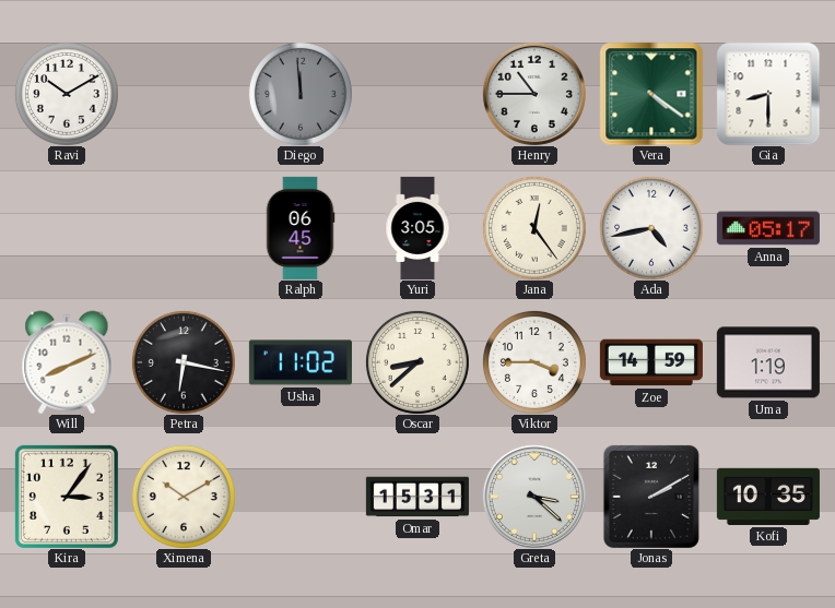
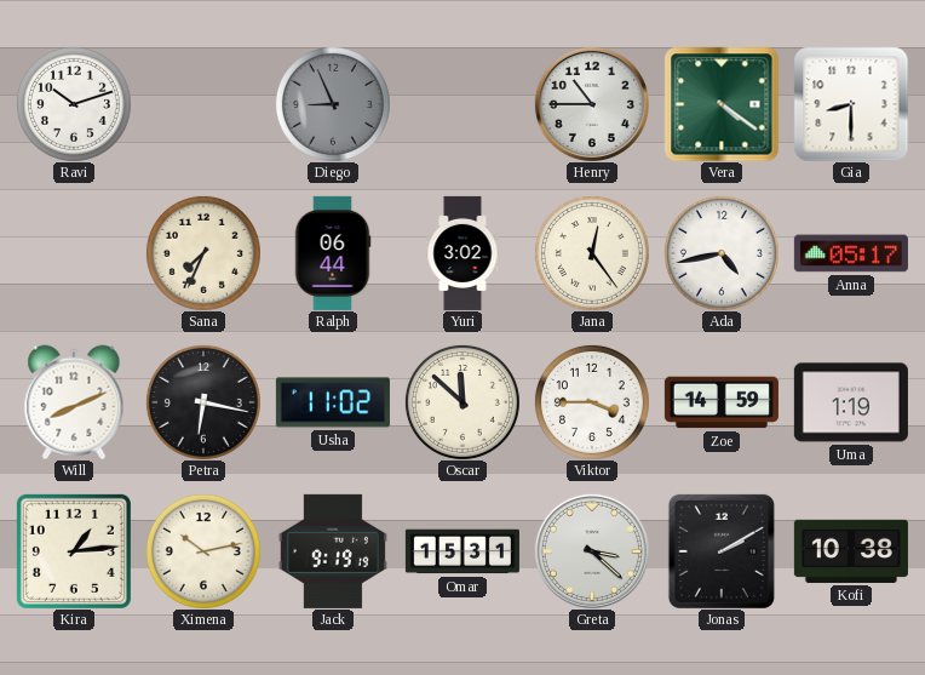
Ravi: 10:10 -> 10:12
Diego: 11:59 -> 8:56
Sana: none -> 7:34
Ralph: 06:45 -> 06:44
Yuri: 3:05 -> 3:02
Oscar: 8:38 -> 11:52
Kira: 3:06 -> 1:14
Ximena: 10:10 -> 10:13
Jack: none -> 9:19
Kofi: 10:35 -> 10:38
